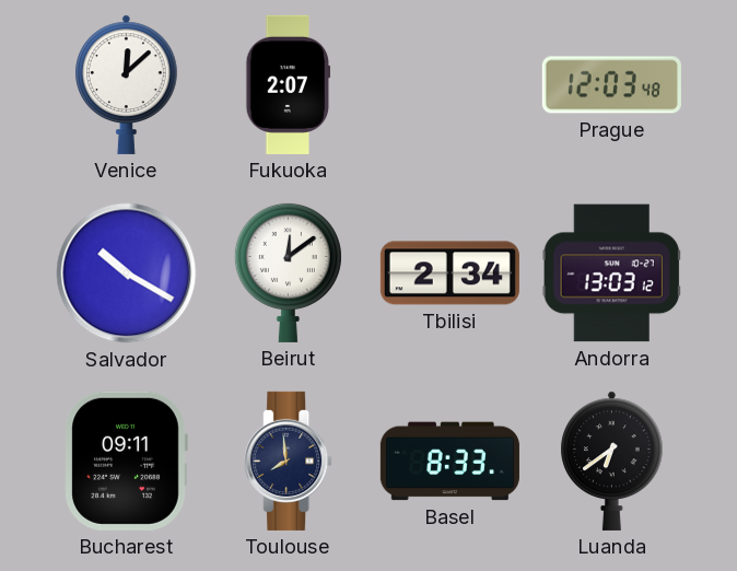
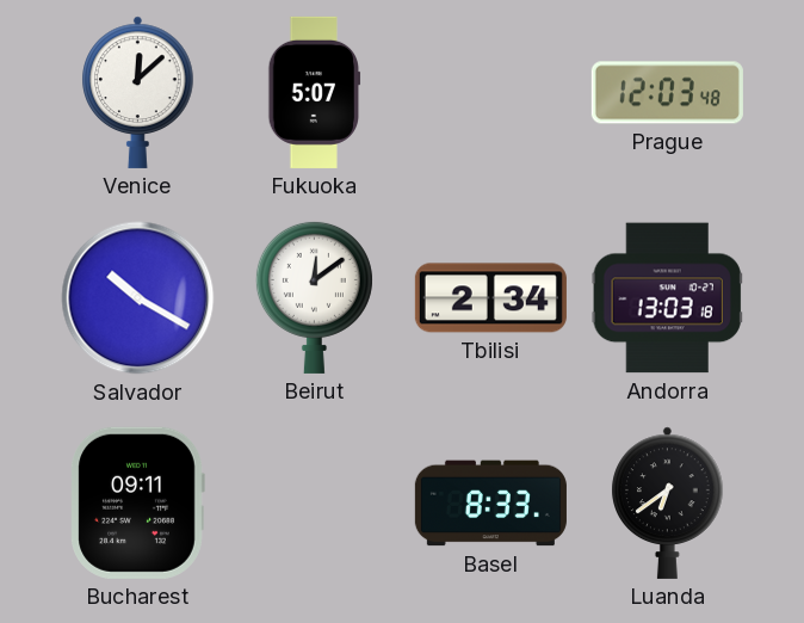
Fukuoka: 2:07 -> 5:07
Andorra: 13:03:12 -> 13:03:18
Toulouse: 7:59 -> none
